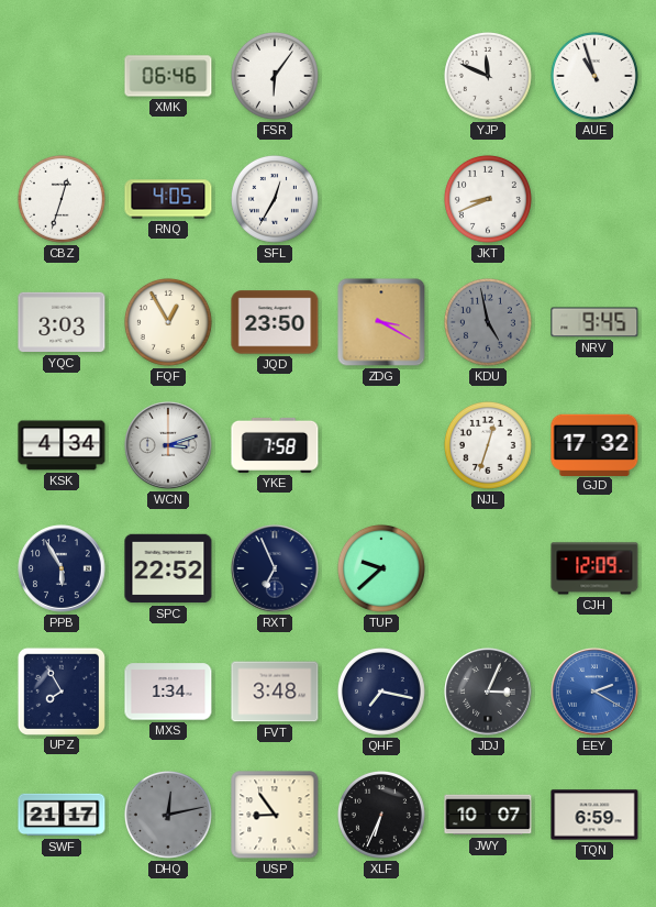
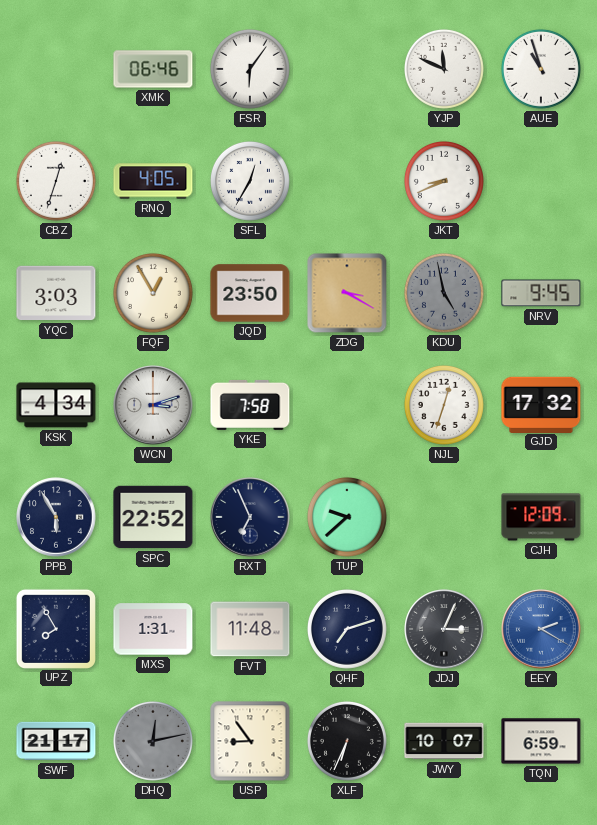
MXS: 1:34 -> 1:31
FVT: 3:48 -> 11:48
QHF: 7:17 -> 7:12
